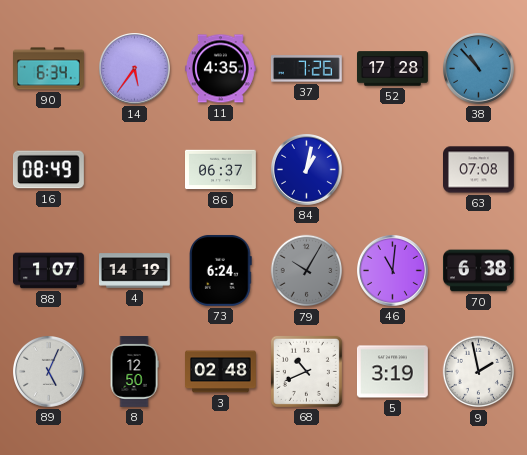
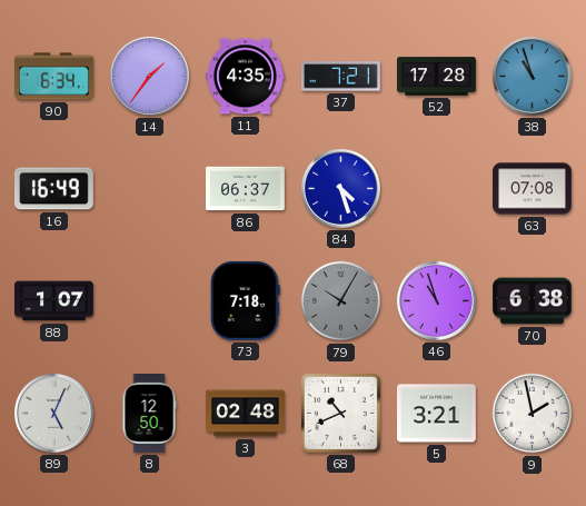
14: 5:36 -> 1:36
37: 7:26 -> 7:21
38: 10:53 -> 10:57
16: 08:49 -> 16:49
84: 1:02 -> 4:27
4: 14:19 -> none
73: 6:24 -> 7:18
46: 11:01 -> 10:57
5: 3:19 -> 3:21
